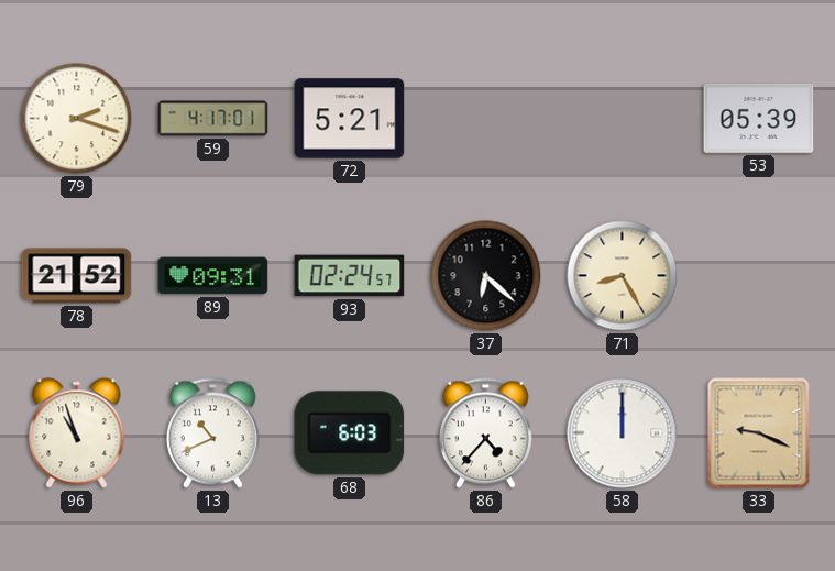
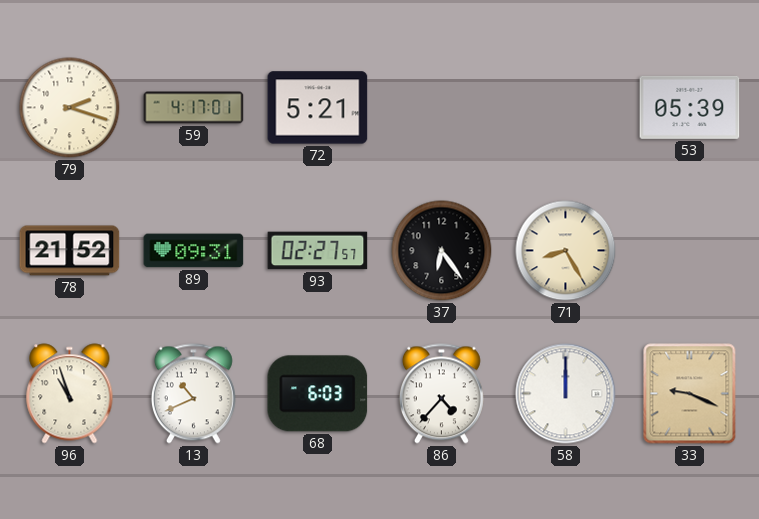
93: 02:24 -> 02:27
37: 6:22 -> 6:24
